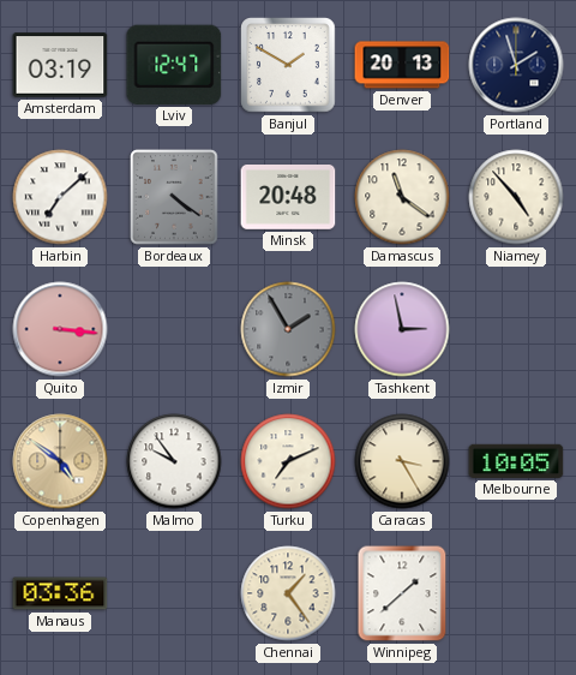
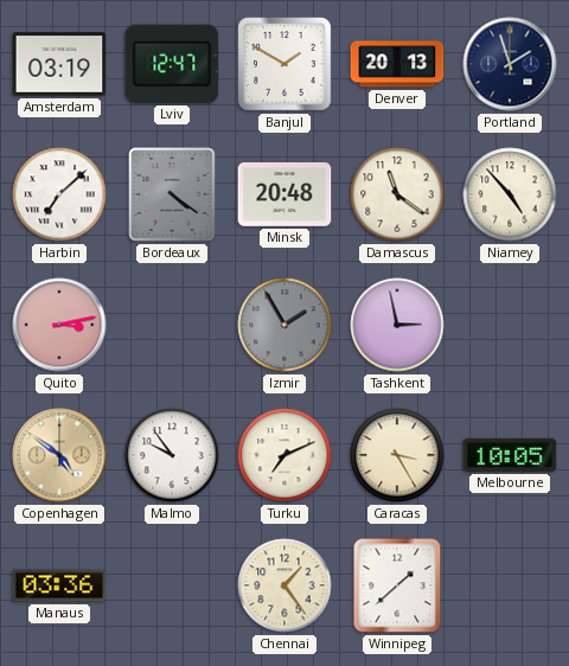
Quito: 3:16 -> 3:13
